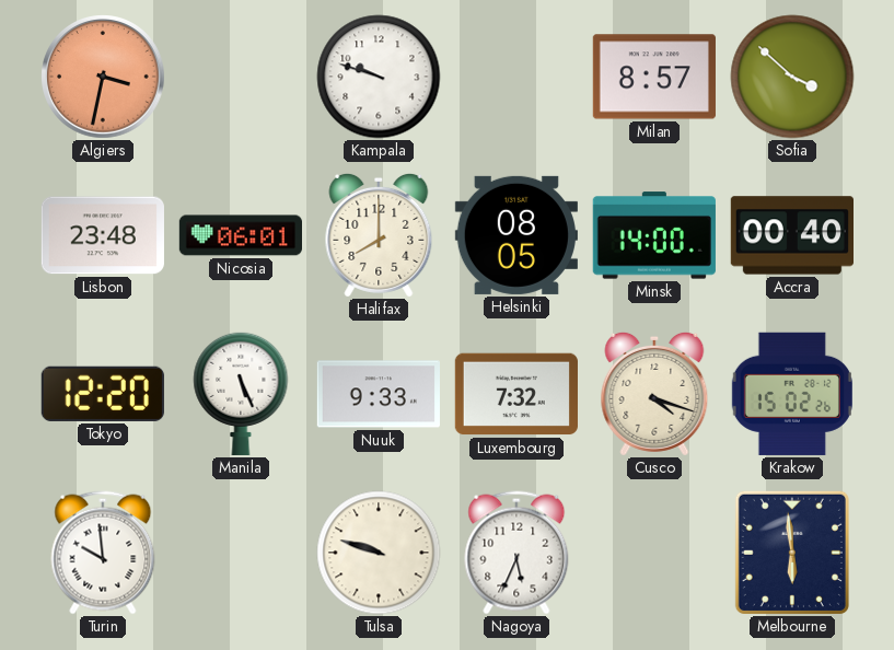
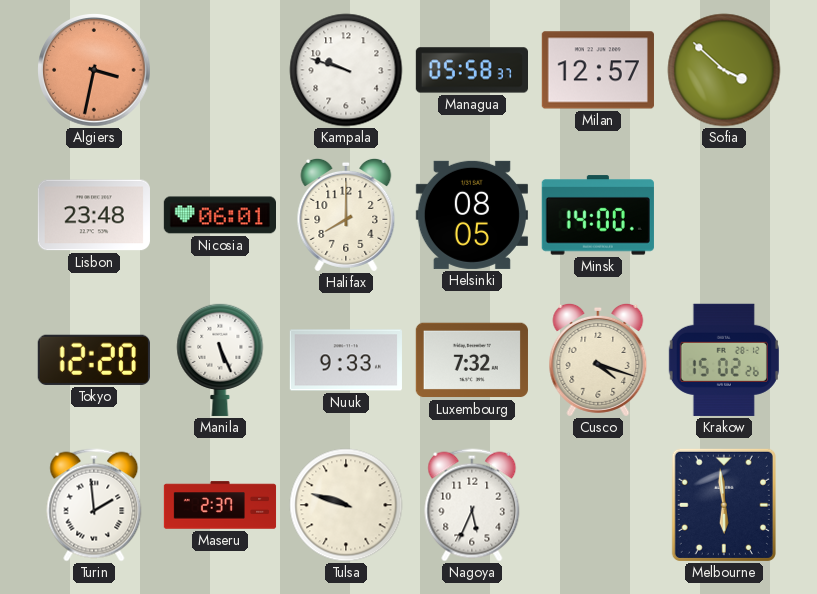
Managua: none -> 05:58
Milan: 8:57 -> 12:57
Accra: 00:40 -> none
Turin: 9:59 -> 1:59
Maseru: none -> 2:37
